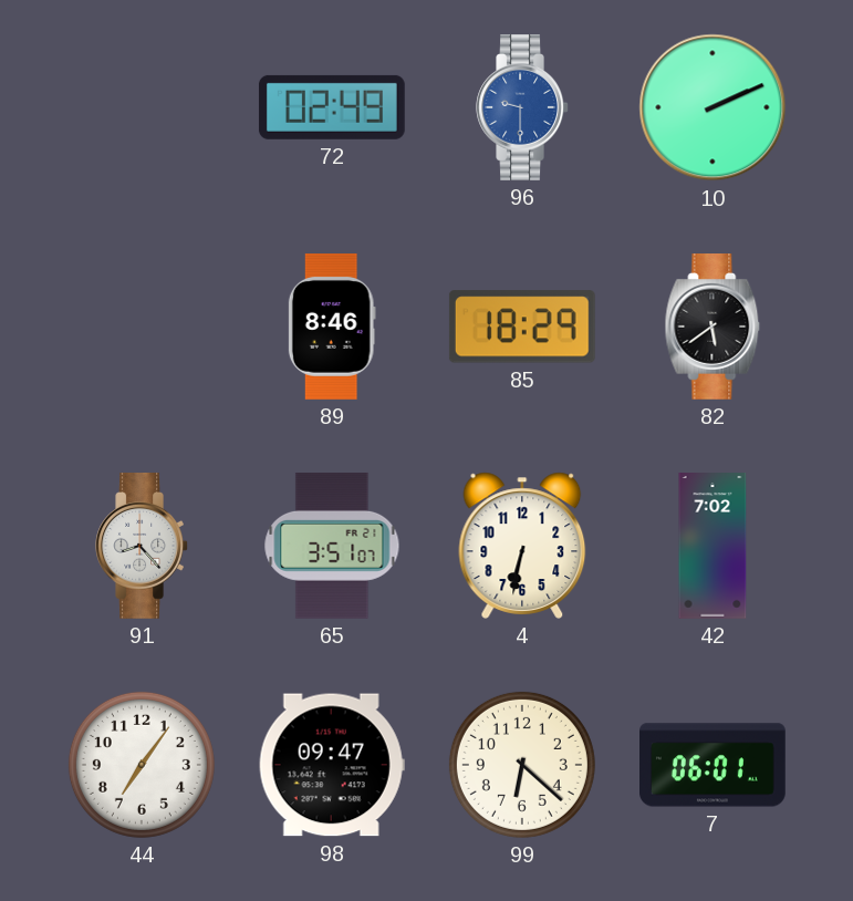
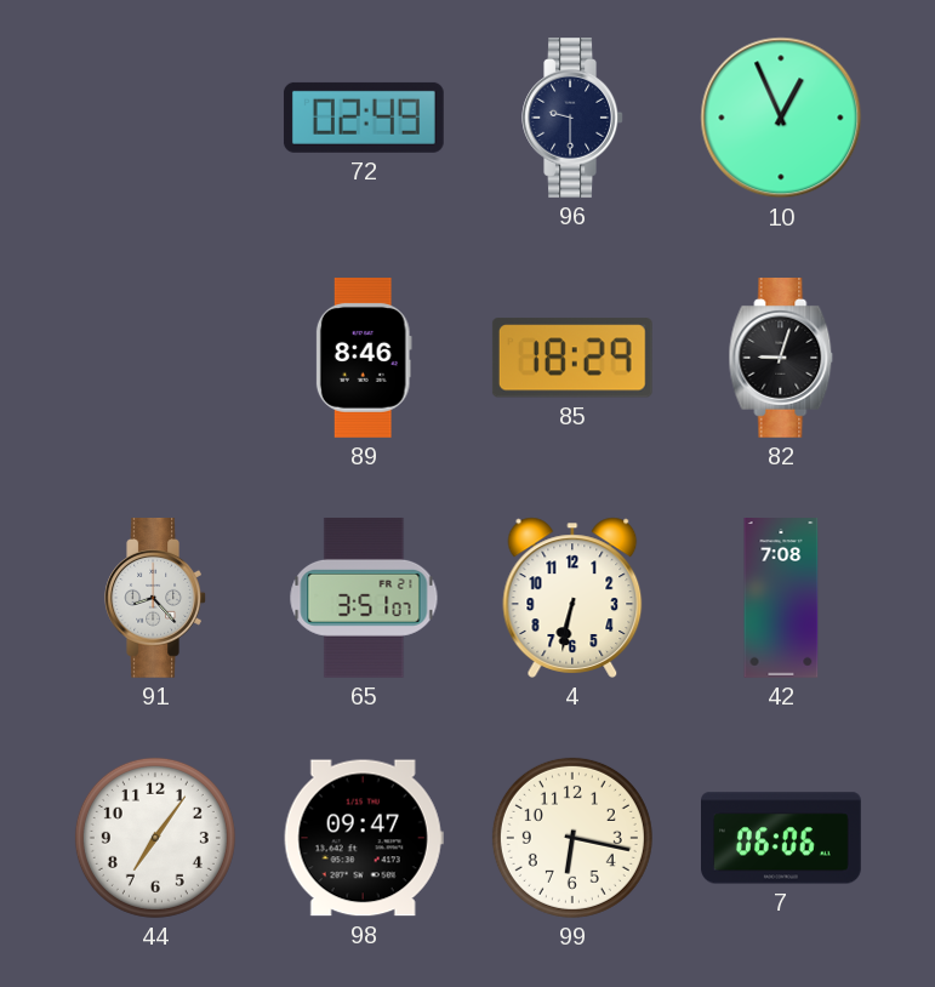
96 dial: blue -> navy
10: 2:11 -> 12:56
82: 5:39 -> 9:03
42: 7:02 -> 7:08
99: 6:22 -> 6:17
7: 06:01 -> 06:06
